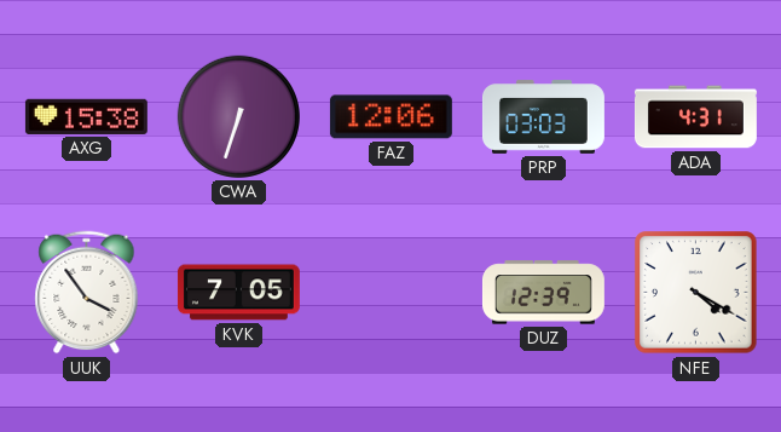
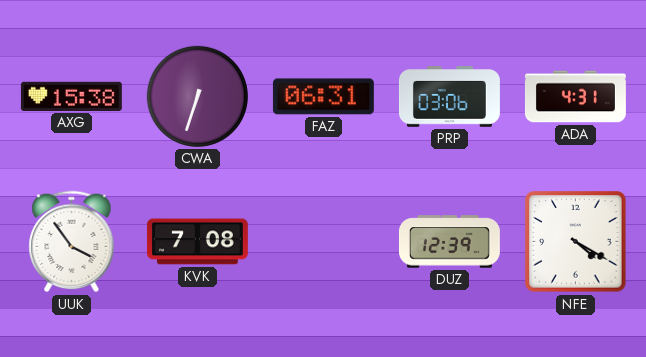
FAZ: 12:06 -> 06:31
PRP: 03:03 -> 03:06
KVK: 7:05 -> 7:08
